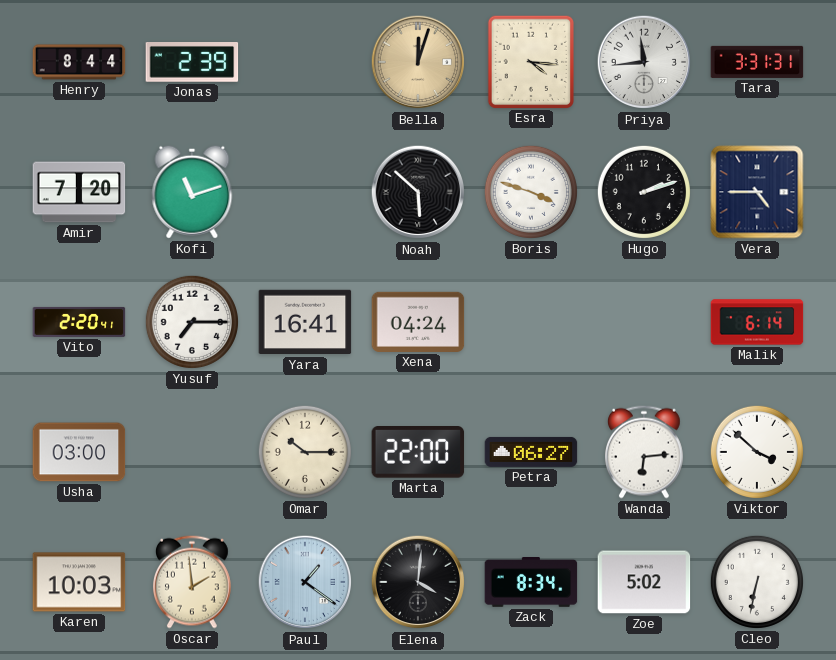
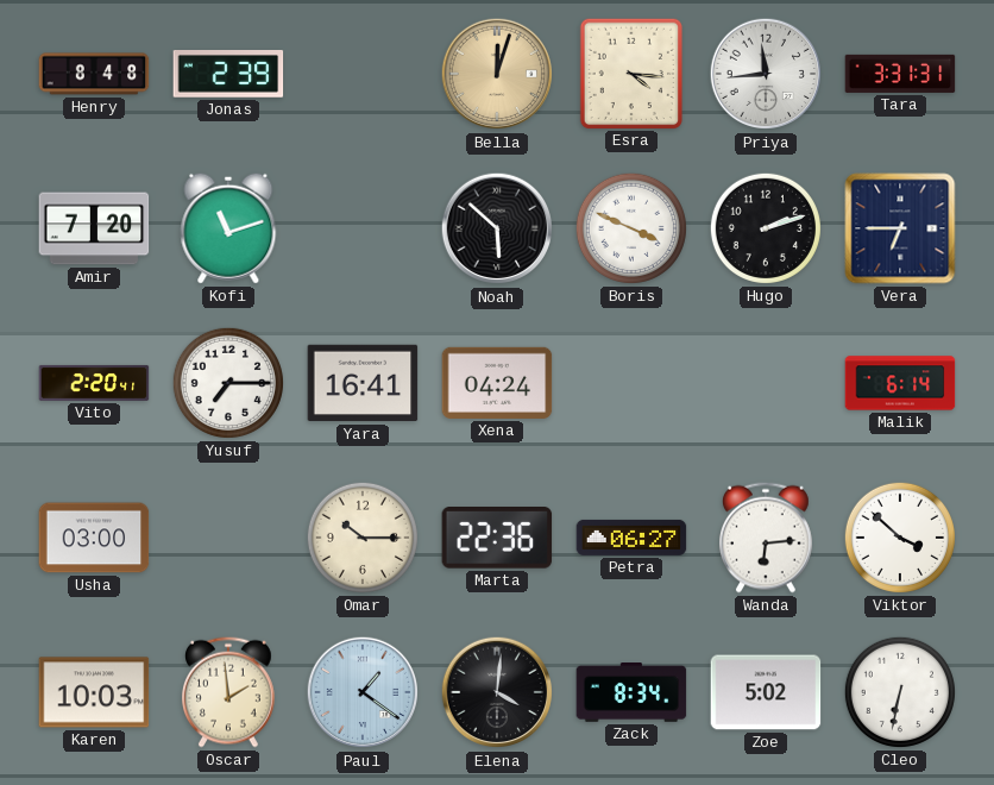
Henry: 8:44 -> 8:48
Boris: 3:48 -> 3:49
Vera: 4:45 -> 6:45
Marta: 22:00 -> 22:36
